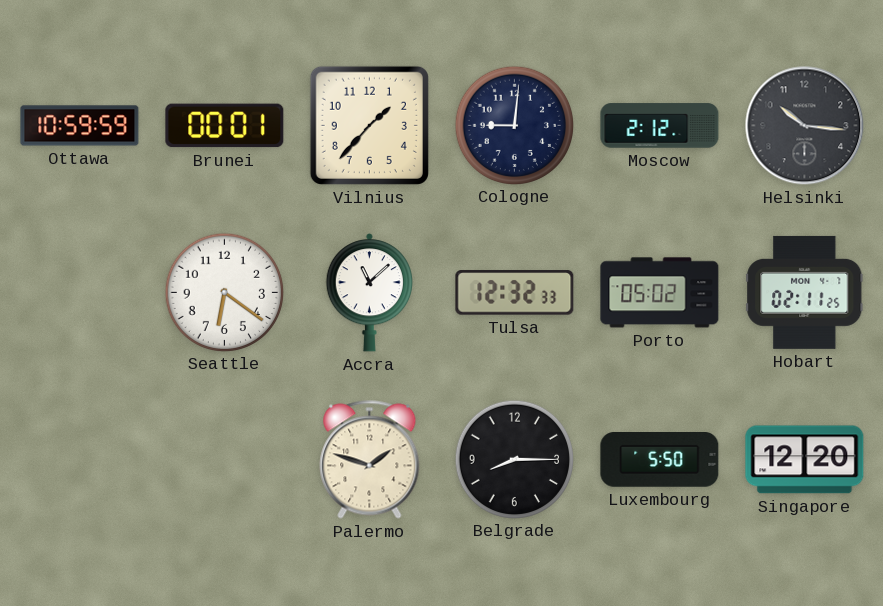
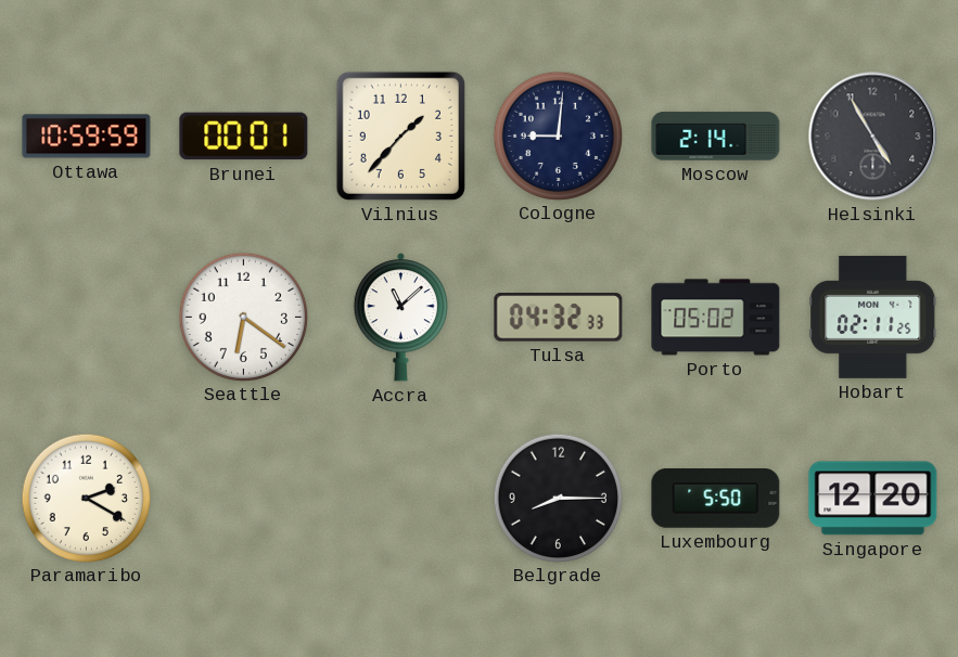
Moscow: 2:12 -> 2:14
Helsinki: 10:16 -> 4:55
Tulsa: 12:32 -> 04:32
Paramaribo: none -> 2:20
Palermo: 1:48 -> none
